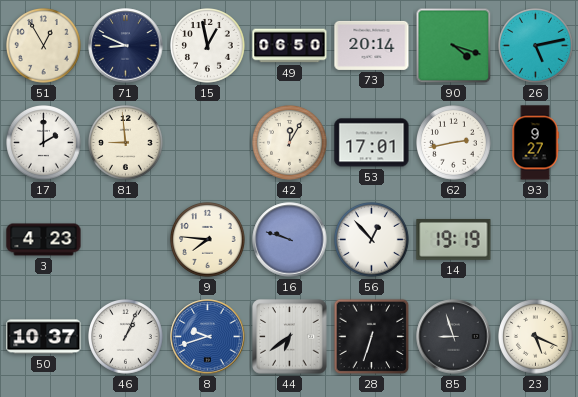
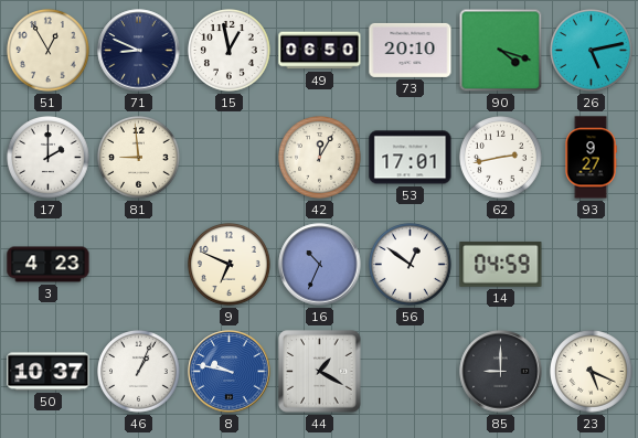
73: 20:14 -> 20:10
9: 7:46 -> 6:49
16: 9:48 -> 10:34
56: 12:53 -> 12:51
14: 19:19 -> 04:59
8: 9:42 -> 9:47
44: 6:39 -> 1:20
28: 6:33 -> none
85: 8:57 -> 9:00
